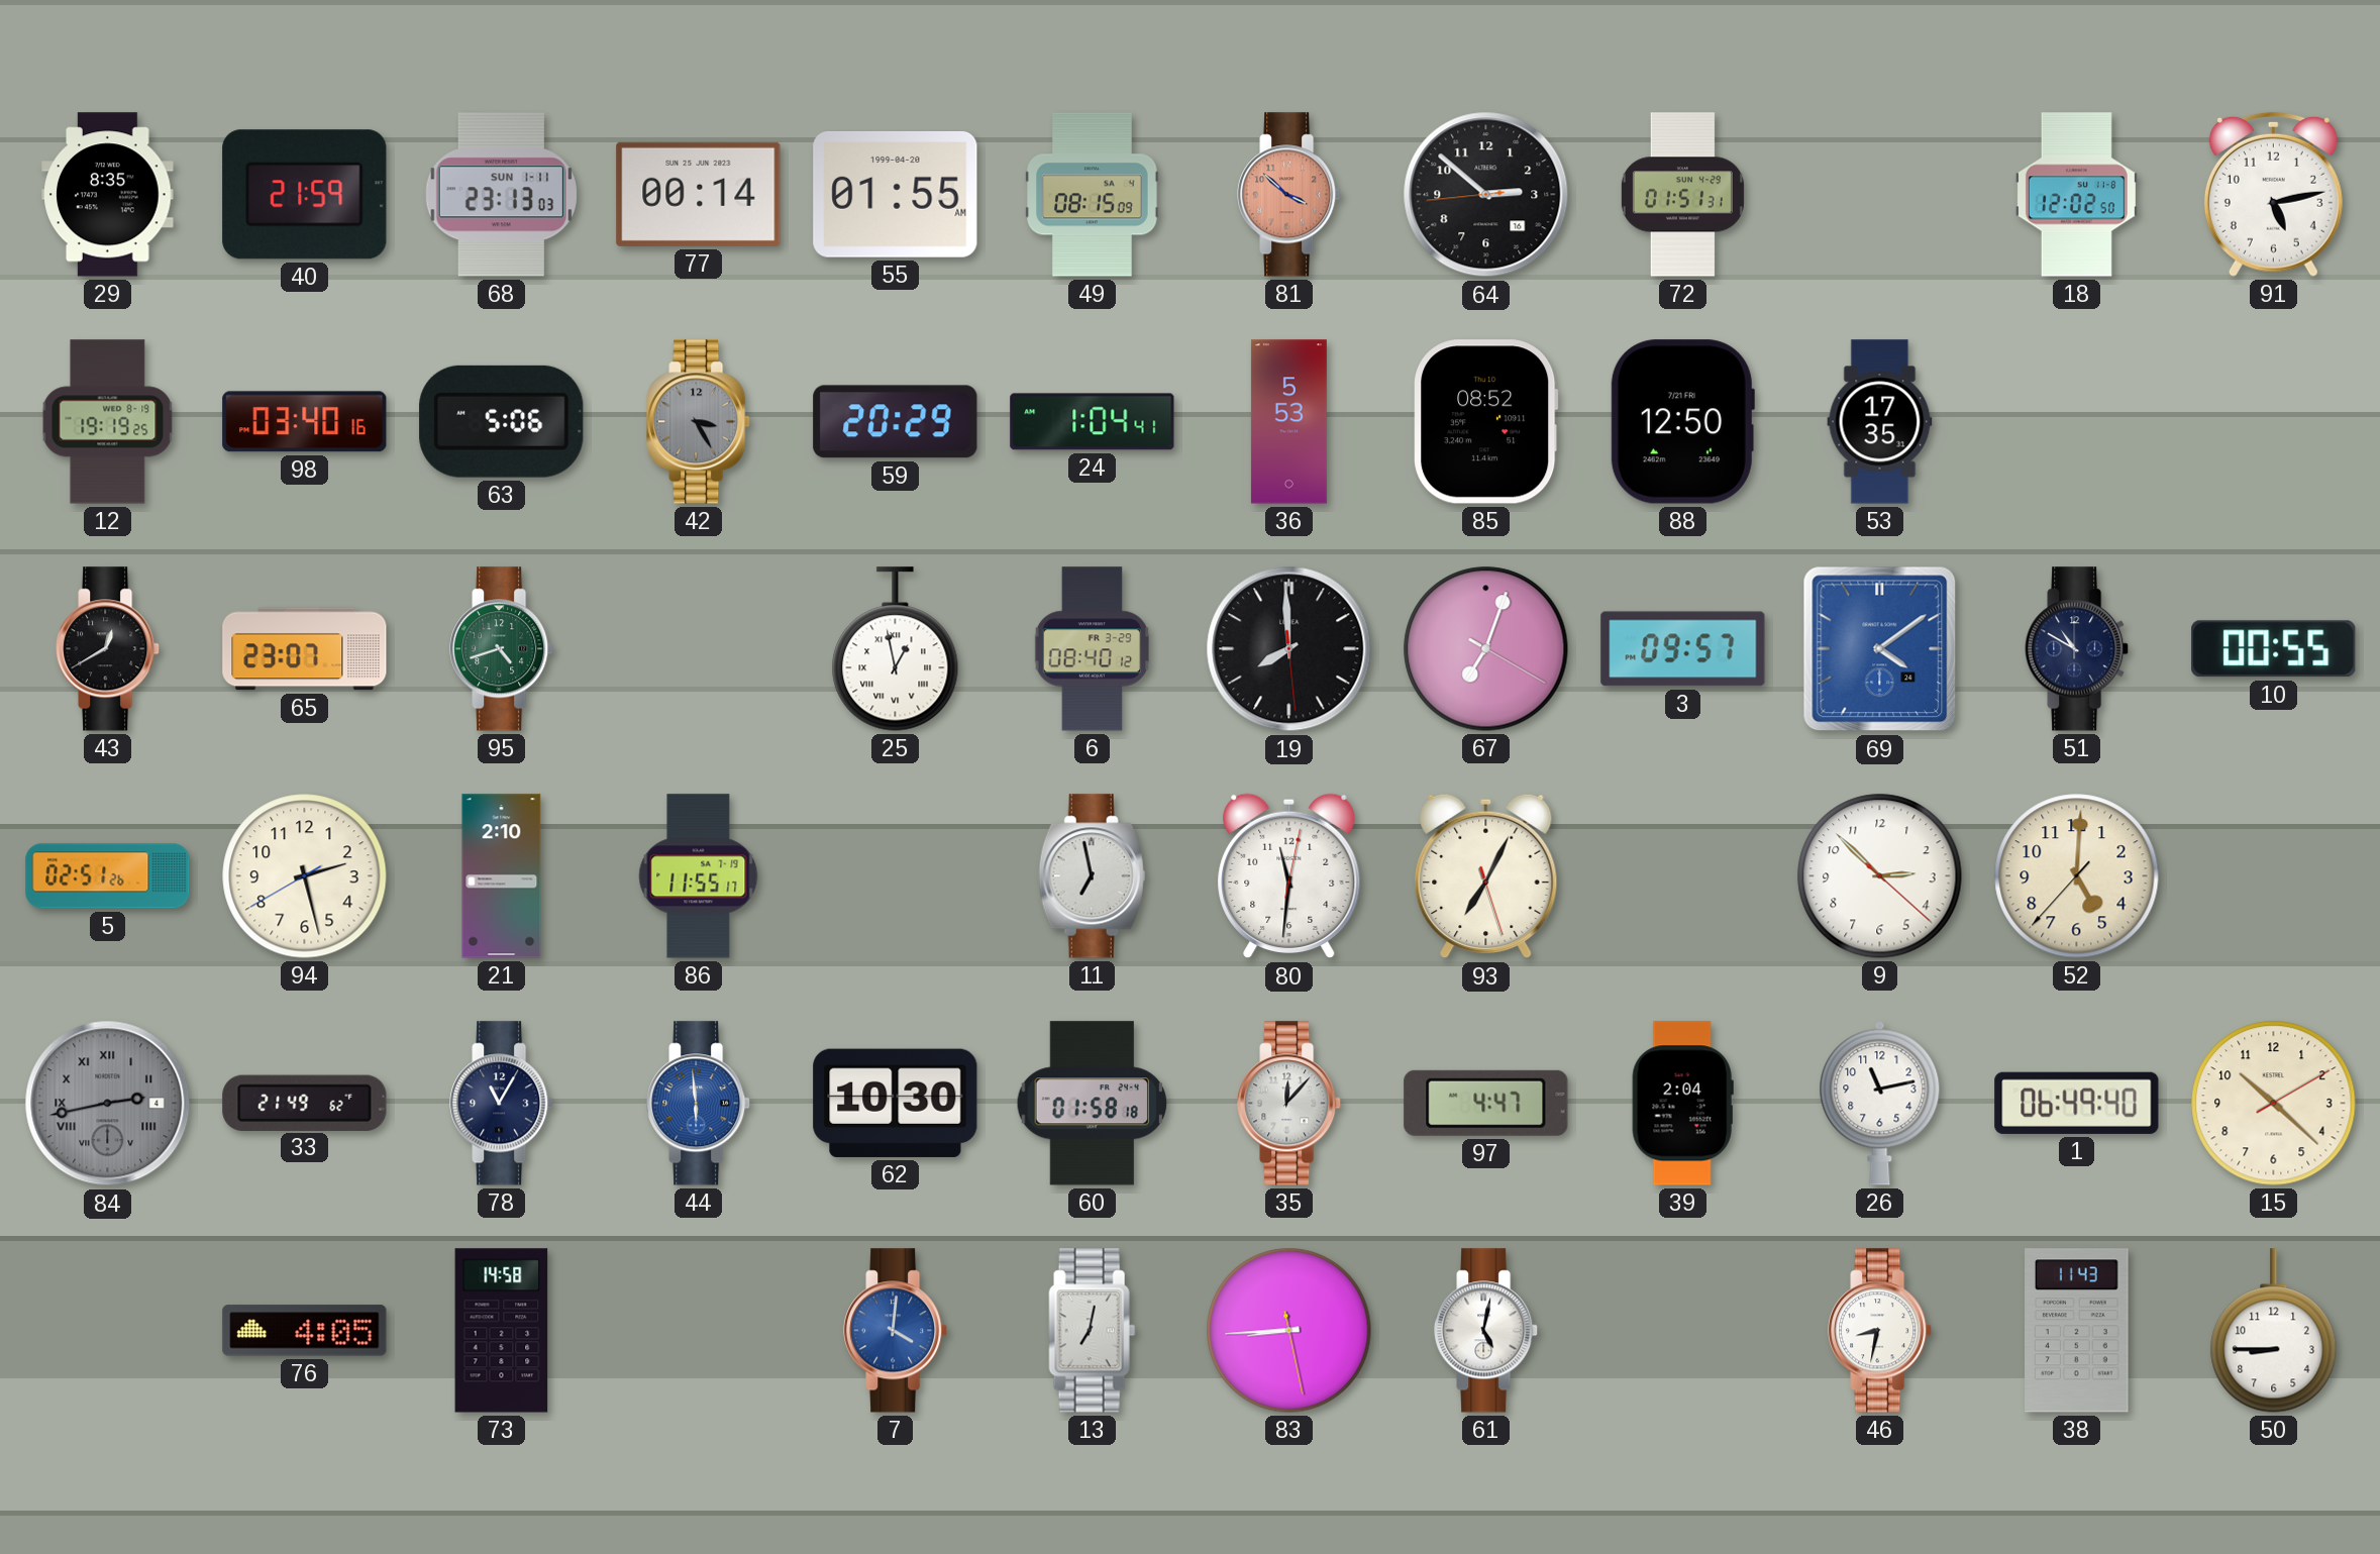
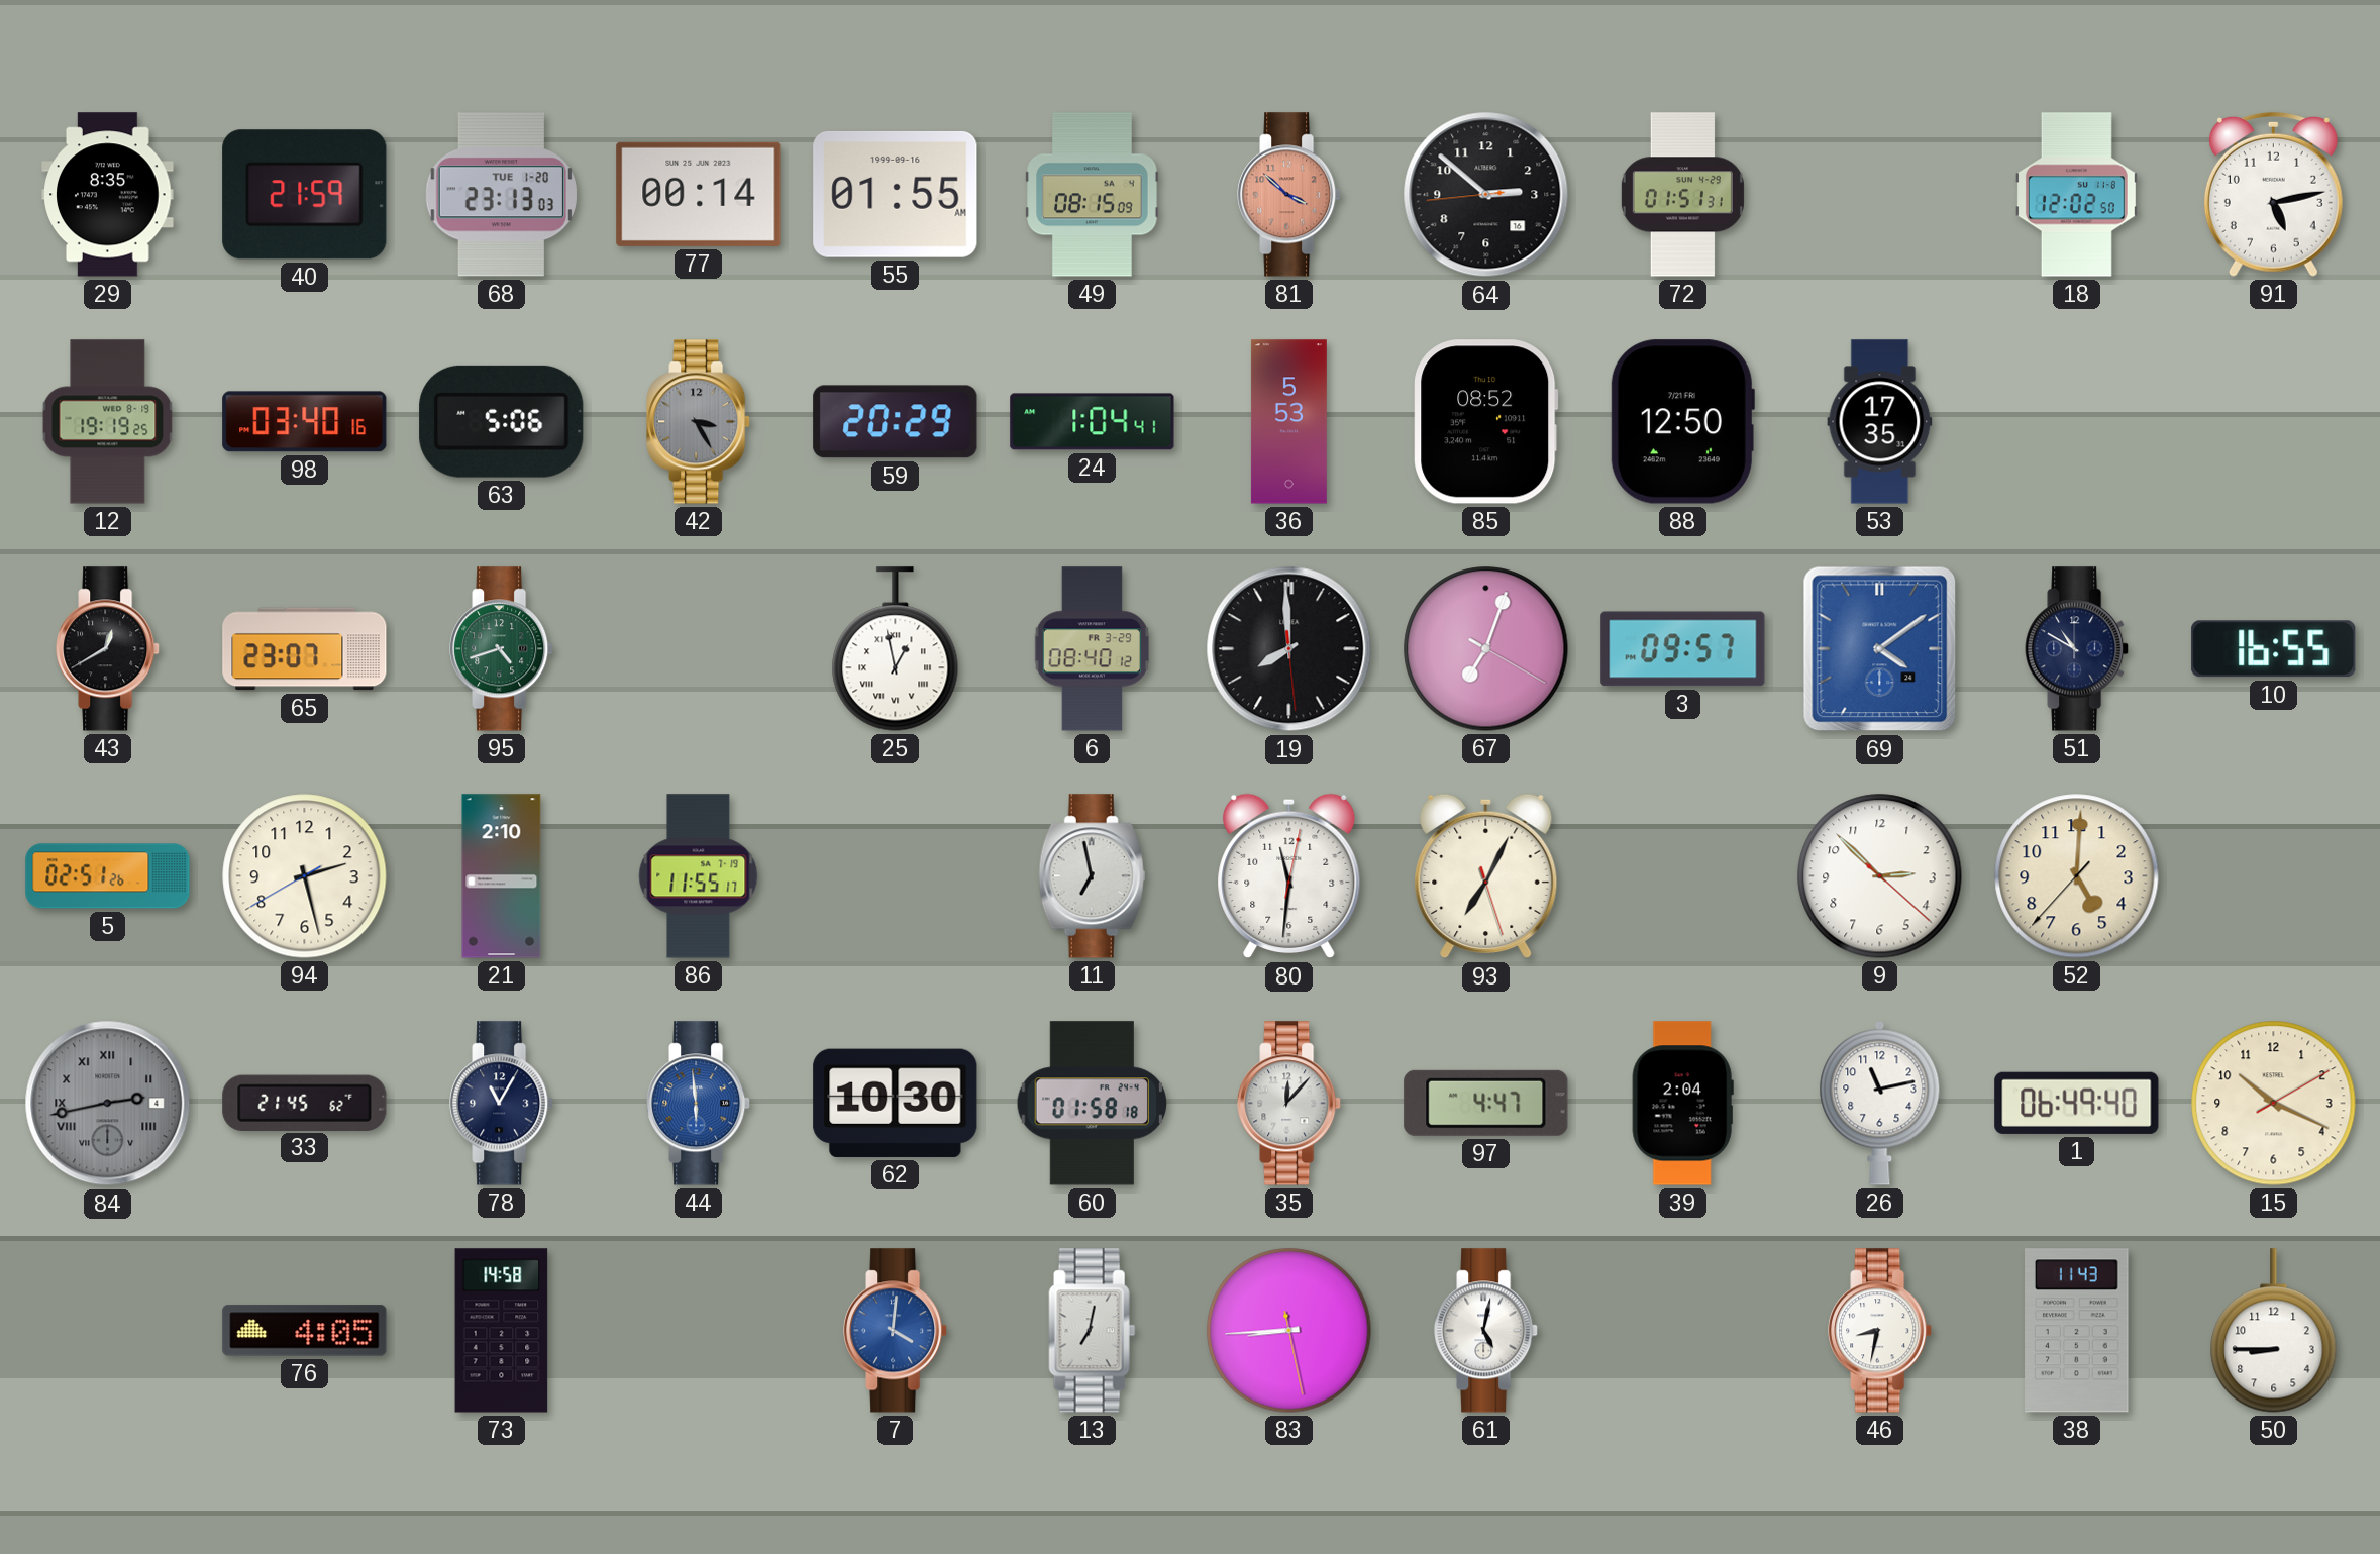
68 date: SUN 1-11 -> TUE 1-20
55 date: 1999-04-20 -> 1999-09-16
10: 00:55 -> 16:55
33: 21:49 -> 21:45
15: 10:22 -> 10:19
